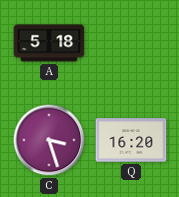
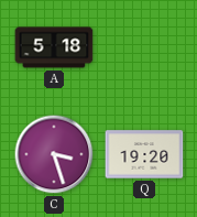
Q: 16:20 -> 19:20
